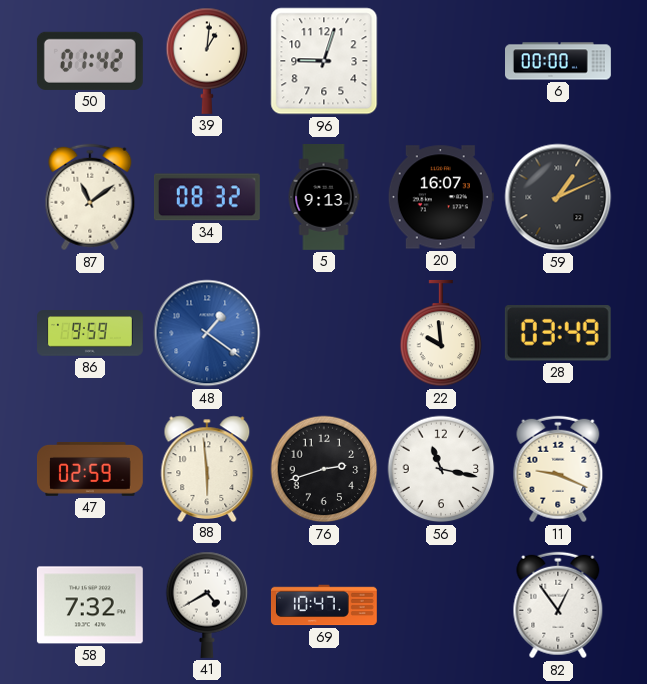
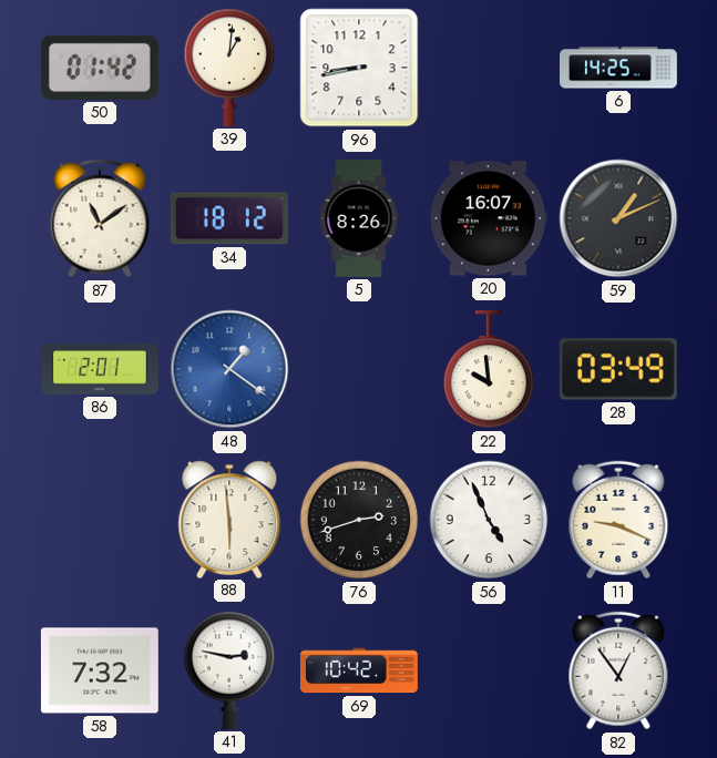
96: 9:03 -> 8:43
6: 00:00 -> 14:25
34: 08:32 -> 18:12
5: 9:13 -> 8:26
86: 9:59 -> 2:01
47: 02:59 -> none
56: 11:17 -> 4:56
41: 4:40 -> 2:47
69: 10:47 -> 10:42
